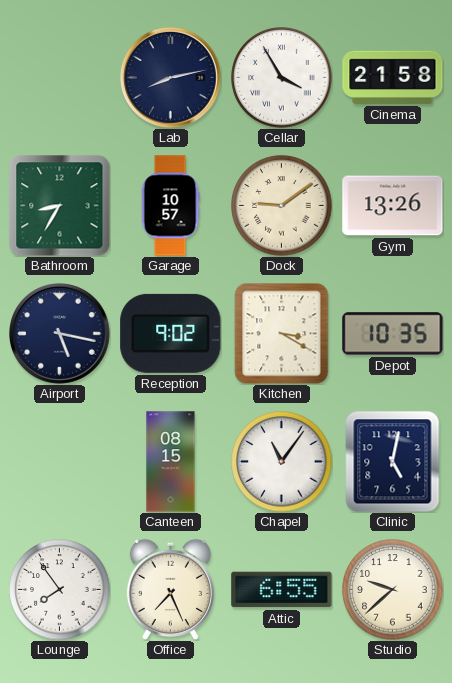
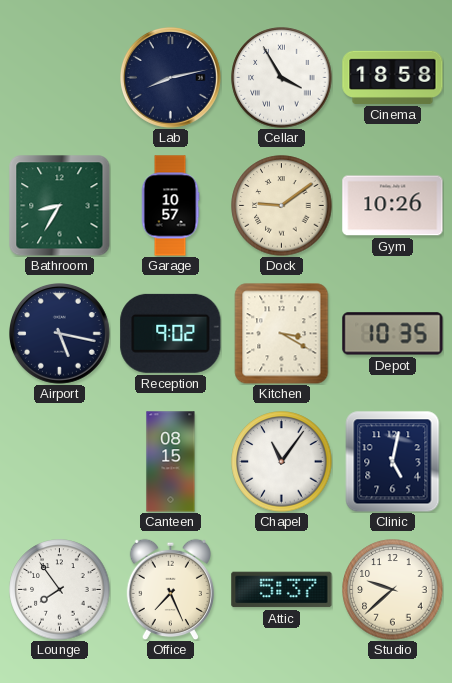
Cinema: 21:58 -> 18:58
Gym: 13:26 -> 10:26
Attic: 6:55 -> 5:37
